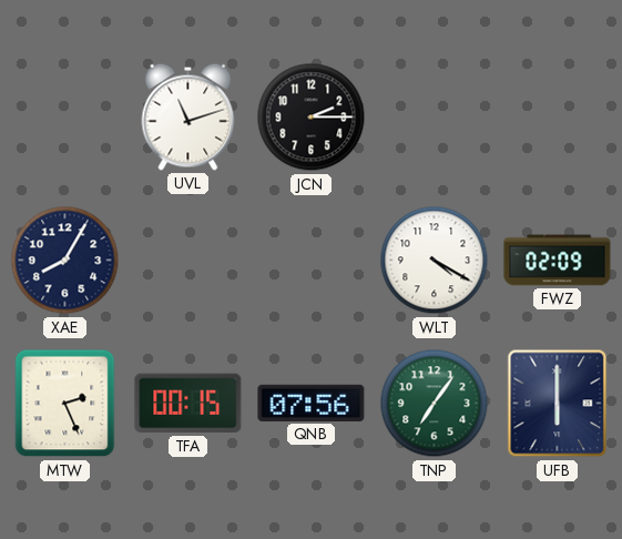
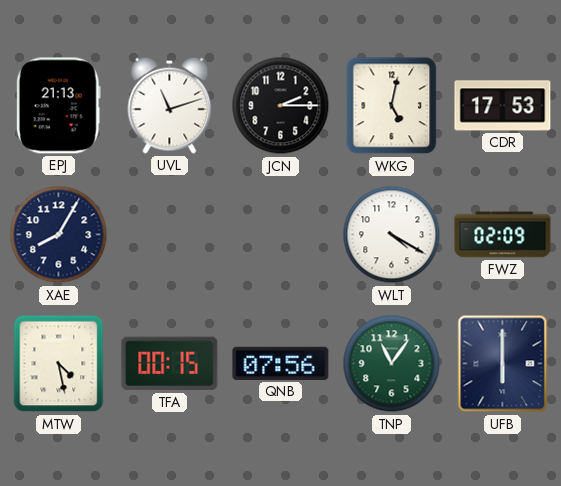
EPJ: none -> 21:13
WKG: none -> 5:02
CDR: none -> 17:53
MTW: 2:26 -> 4:28
TNP: 7:06 -> 11:06
